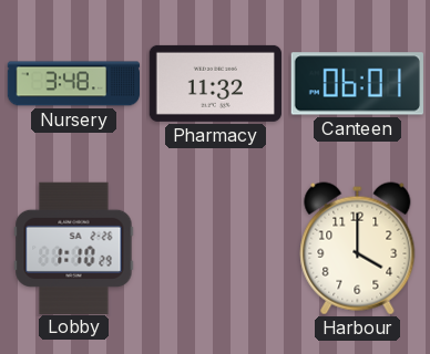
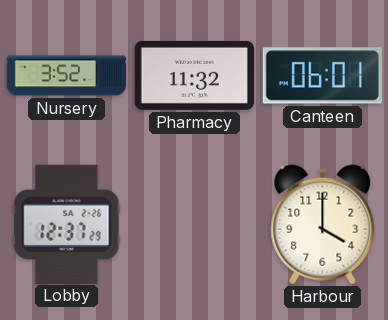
Nursery: 3:48 -> 3:52
Lobby: 1:10 -> 12:37
